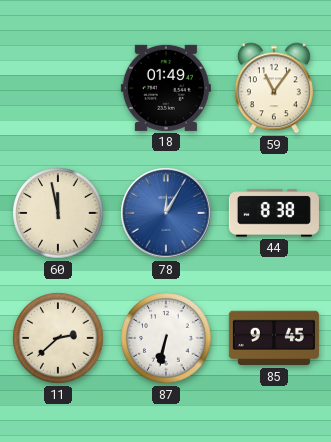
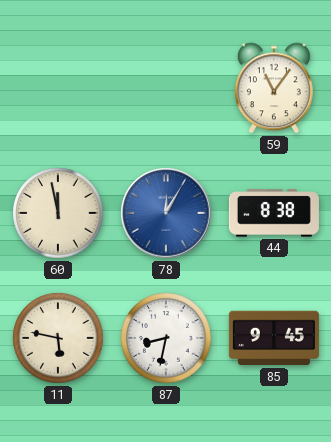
18: 01:49 -> none
11: 2:38 -> 5:47
87: 6:32 -> 8:32
